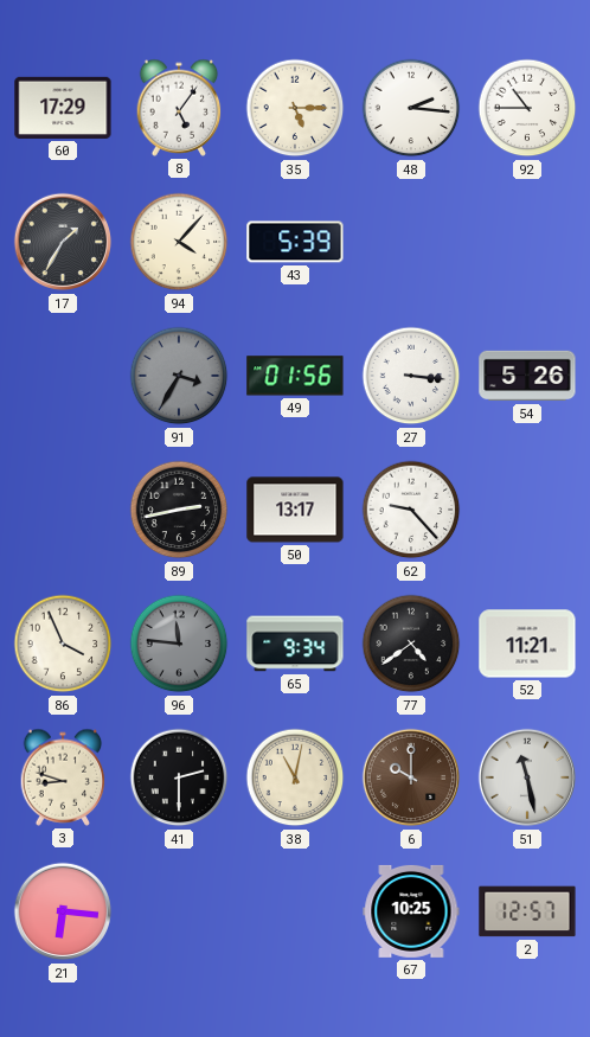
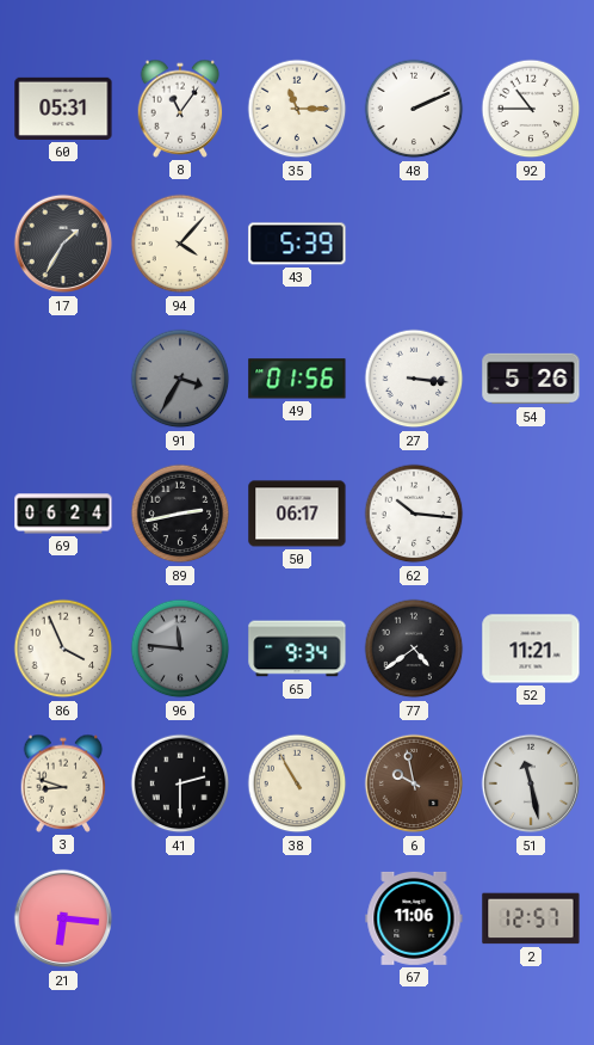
60: 17:29 -> 05:31
8: 5:06 -> 11:06
35: 5:15 -> 11:15
48: 2:16 -> 2:11
69: none -> 06:24
50: 13:17 -> 06:17
62: 9:23 -> 10:16
38: 11:02 -> 10:55
6: 10:00 -> 9:58
67: 10:25 -> 11:06
